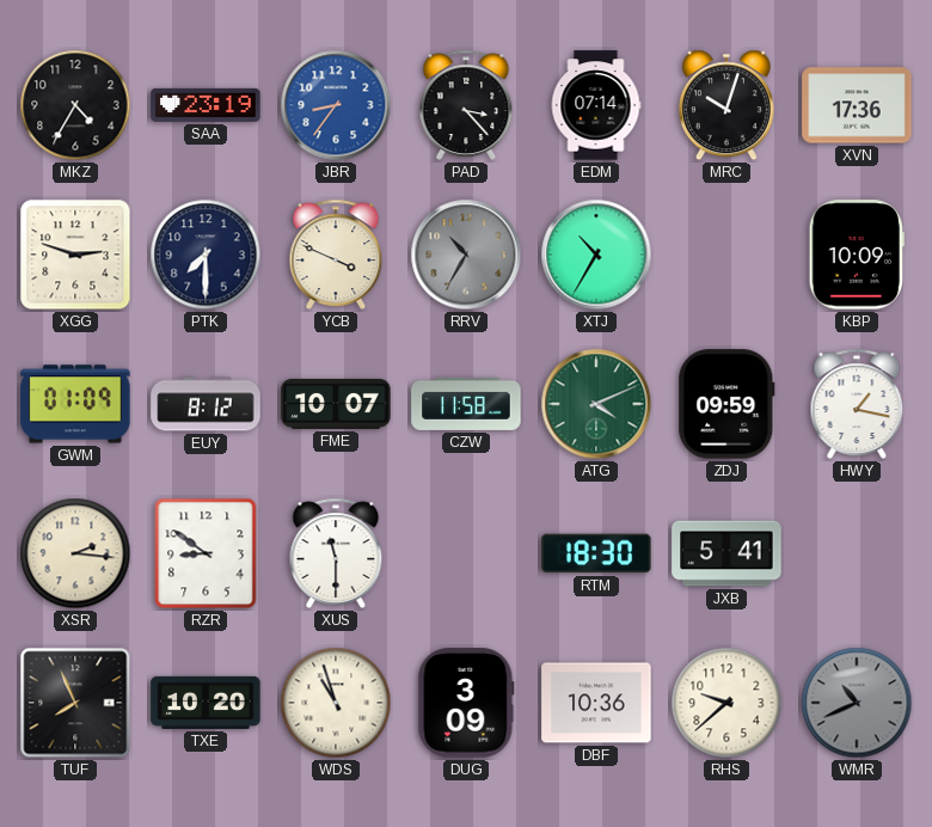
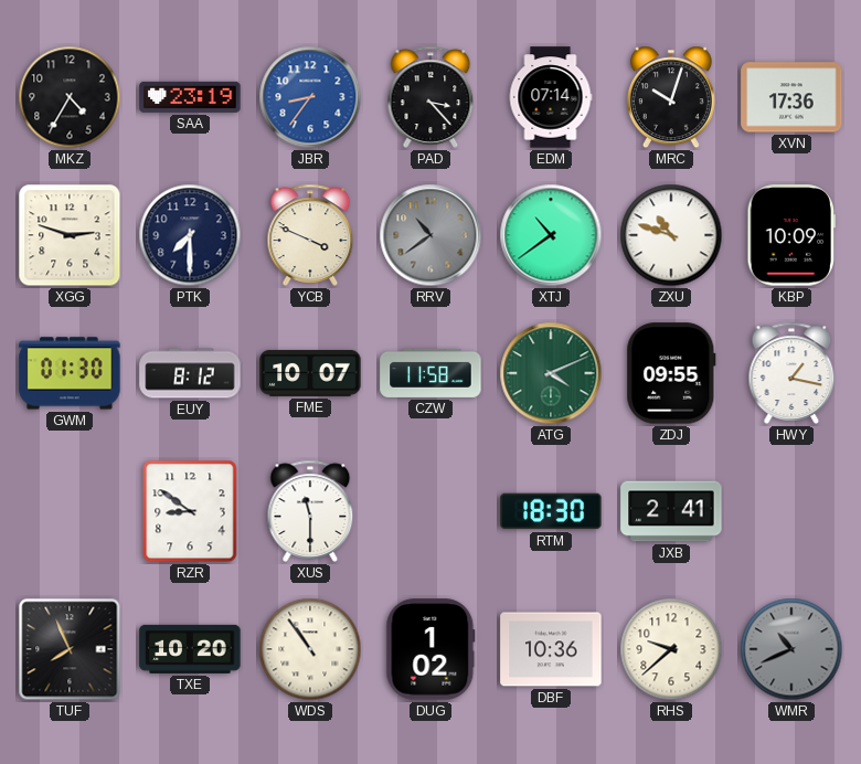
RRV: 10:35 -> 10:39
XTJ: 10:35 -> 10:39
ZXU: none -> 10:48
GWM: 01:09 -> 01:30
ZDJ: 09:59 -> 09:55
XSR: 2:16 -> none
JXB: 5:41 -> 2:41
WDS: 10:57 -> 10:54
DUG: 3:09 -> 1:02
